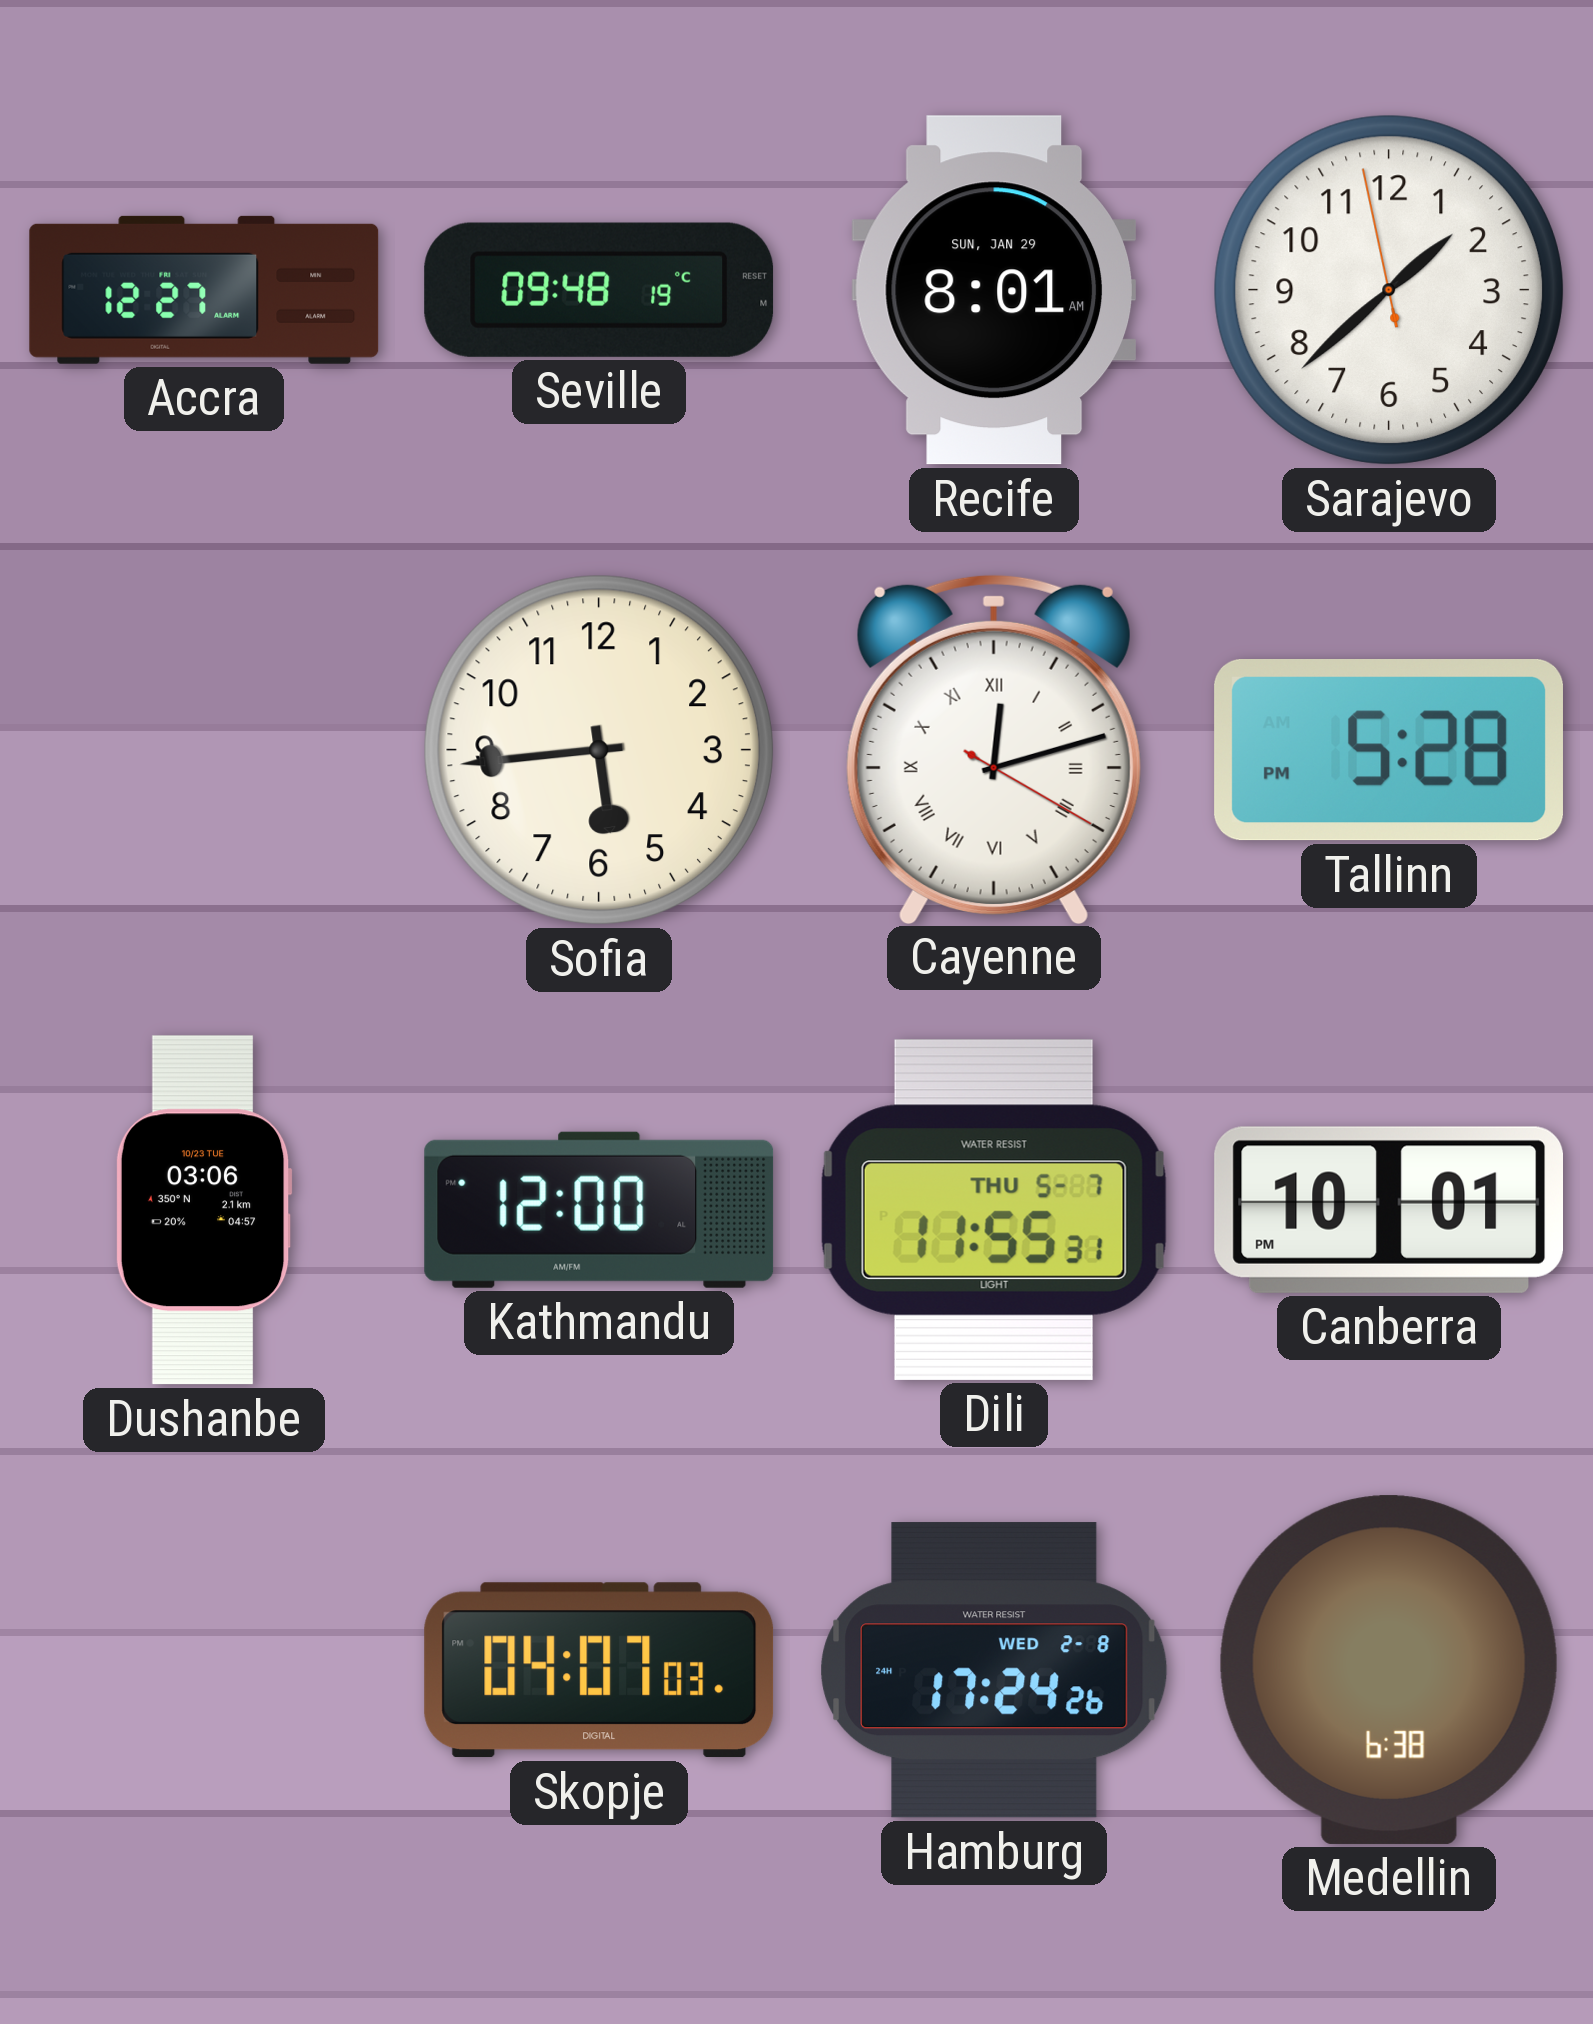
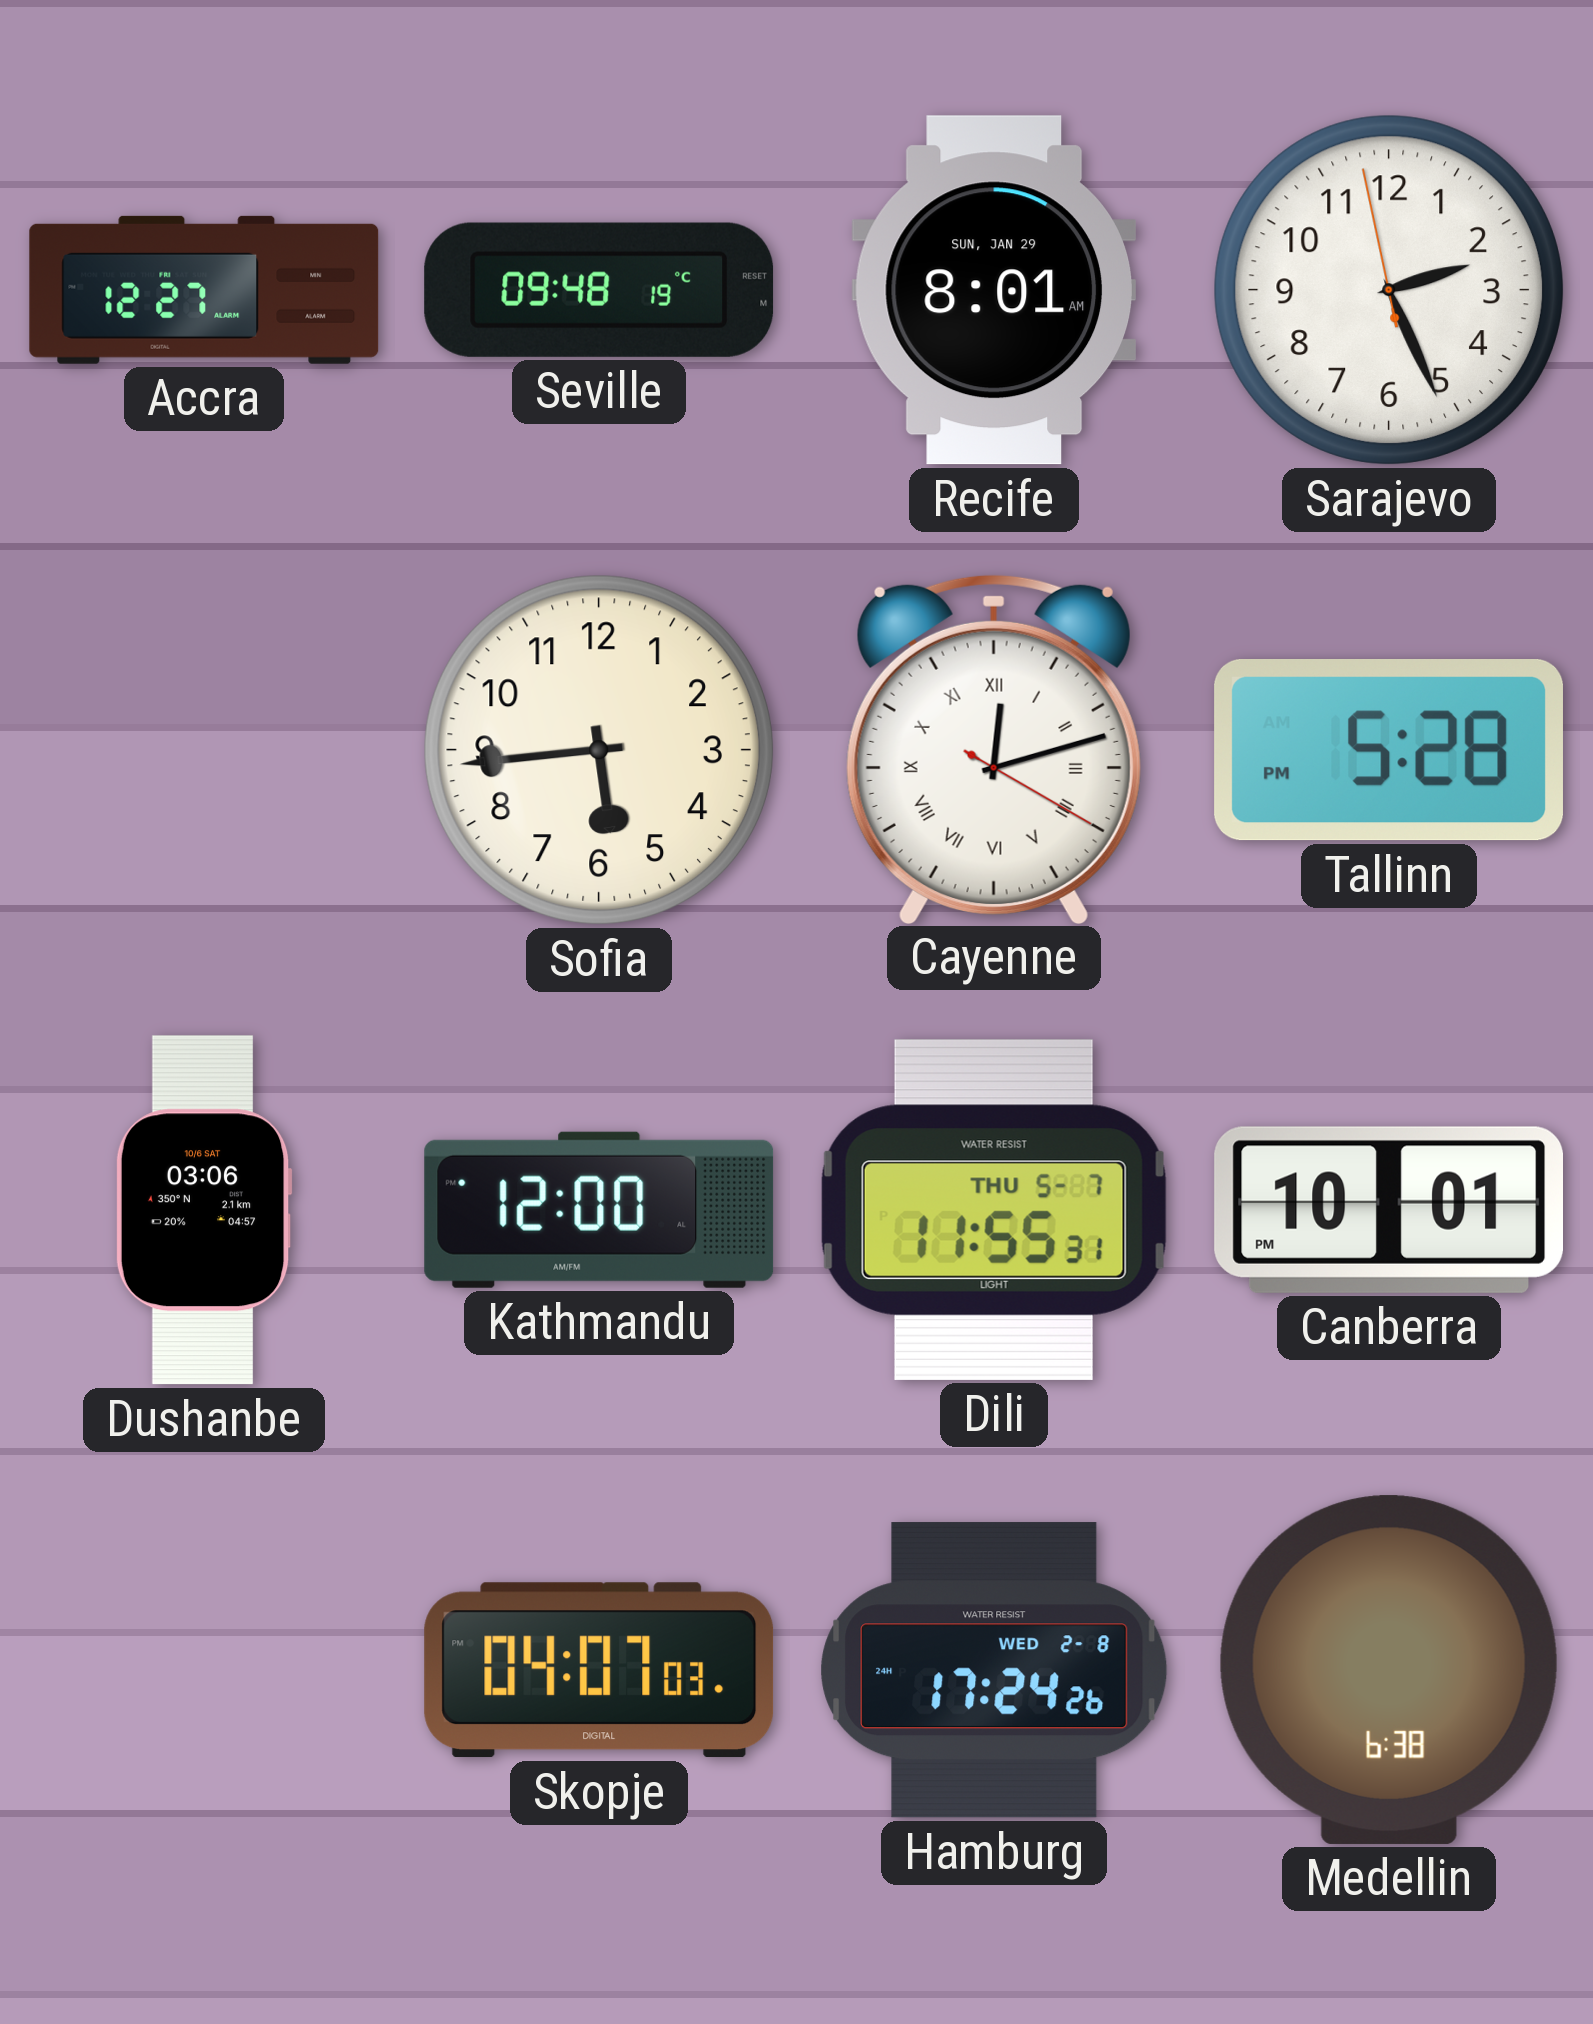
Sarajevo: 1:37 -> 2:25
Dushanbe date: 10/23 TUE -> 10/6 SAT
